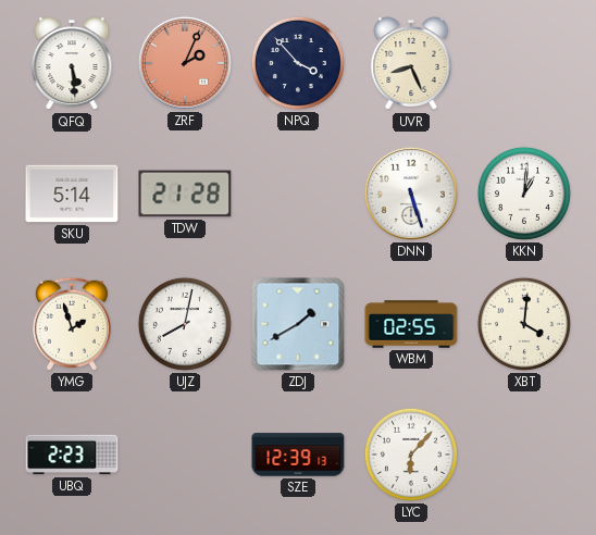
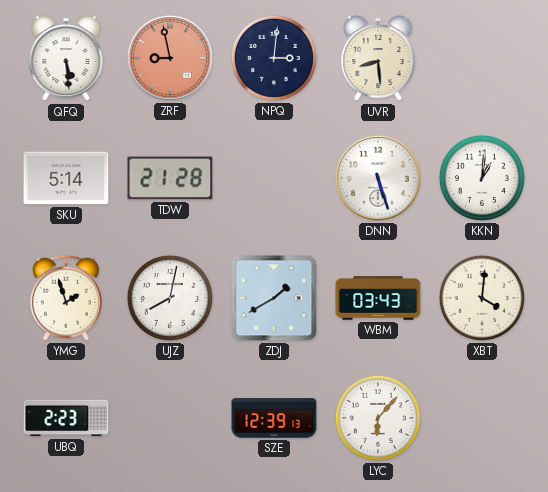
ZRF: 2:04 -> 8:58
NPQ: 3:53 -> 3:01
UVR: 8:26 -> 8:29
WBM: 02:55 -> 03:43
